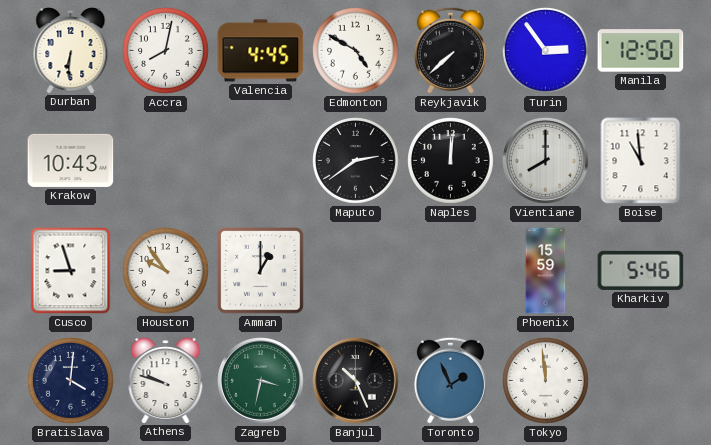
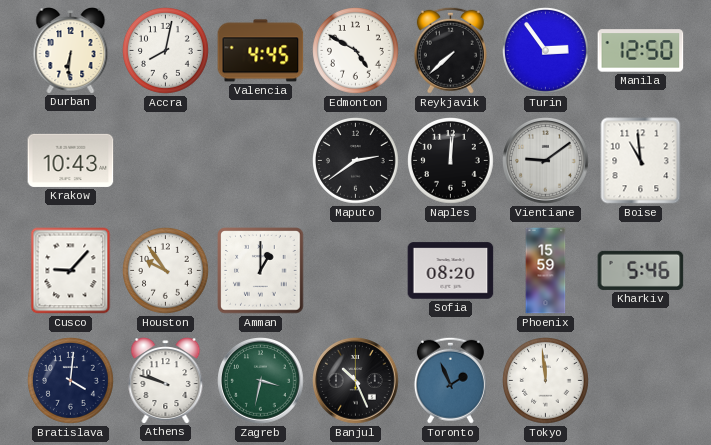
Vientiane: 8:00 -> 9:09
Cusco: 8:57 -> 9:07
Sofia: none -> 08:20
